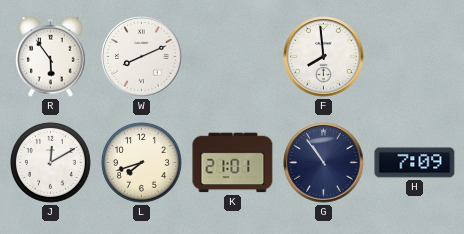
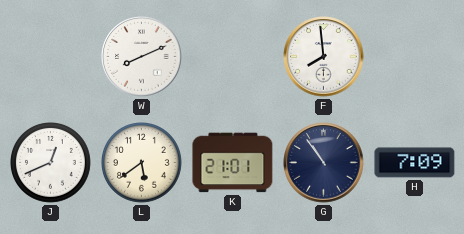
R: 5:54 -> none
J: 12:10 -> 12:41
L: 7:42 -> 5:39
